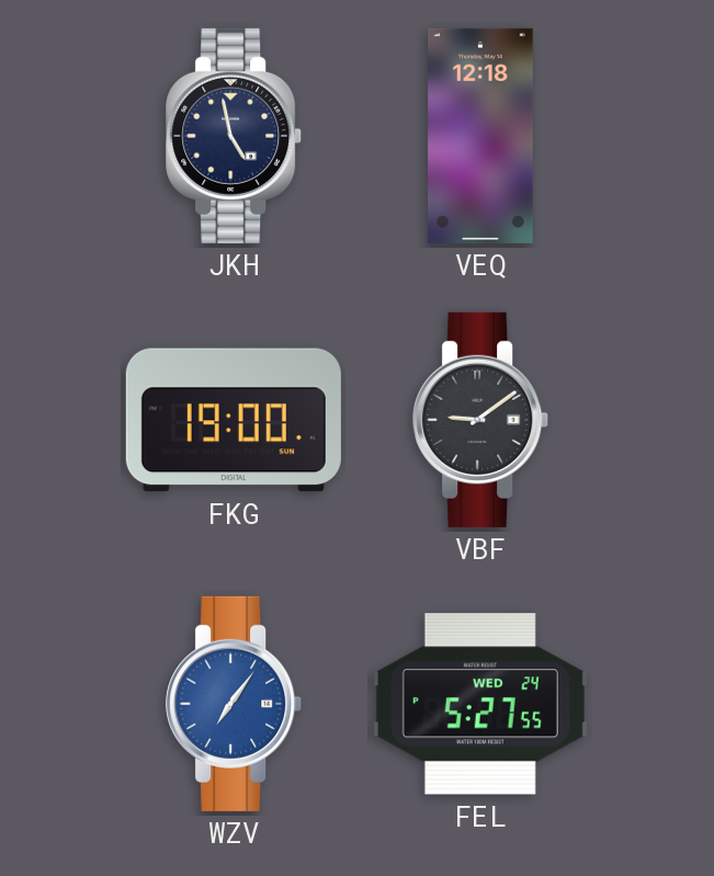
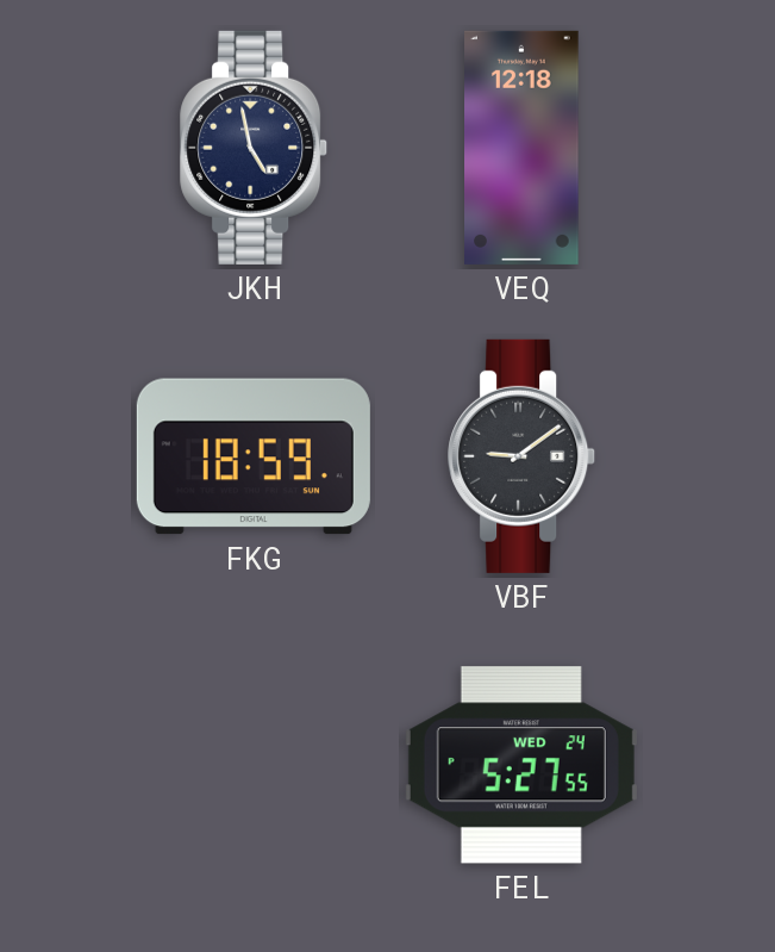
FKG: 19:00 -> 18:59
WZV: 7:06 -> none
